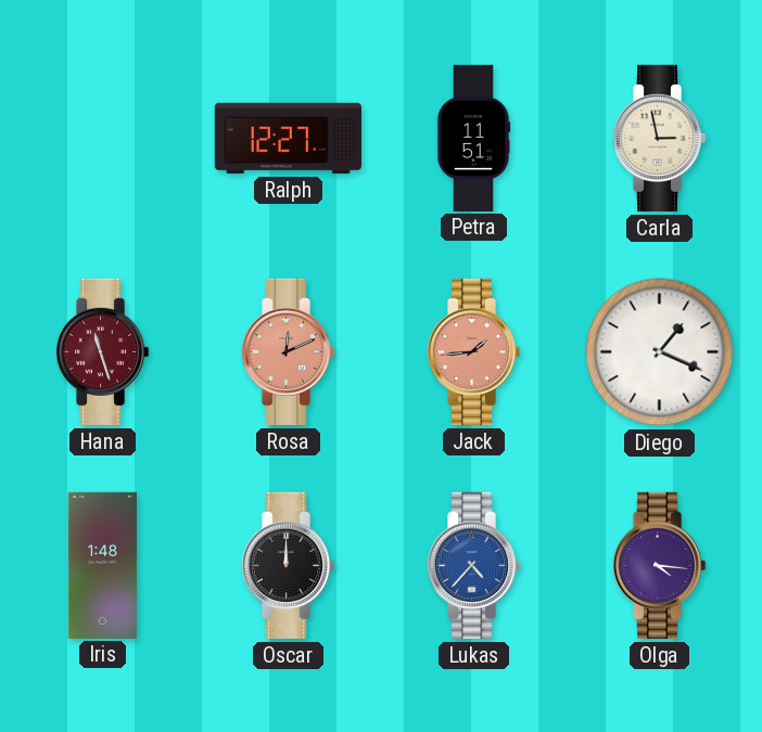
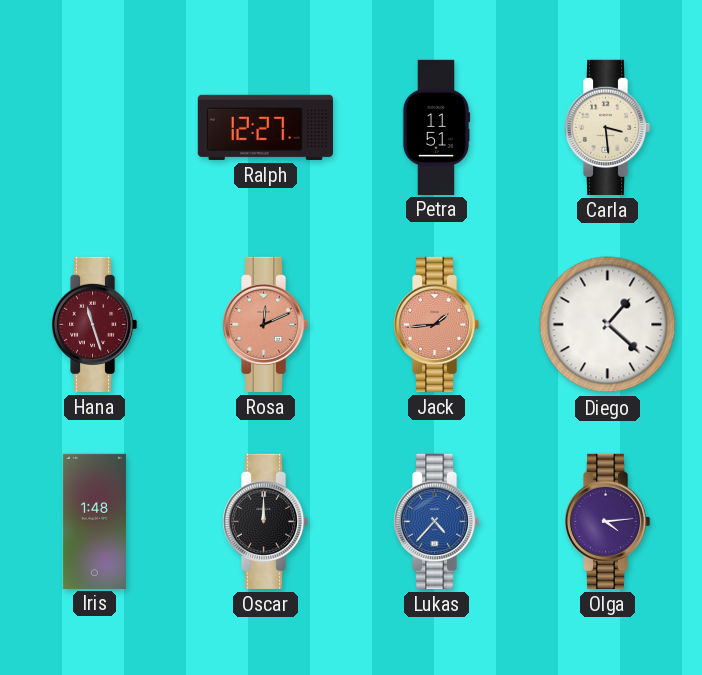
Carla: 2:58 -> 3:29
Diego: 1:19 -> 1:22
Olga: 4:16 -> 4:14
